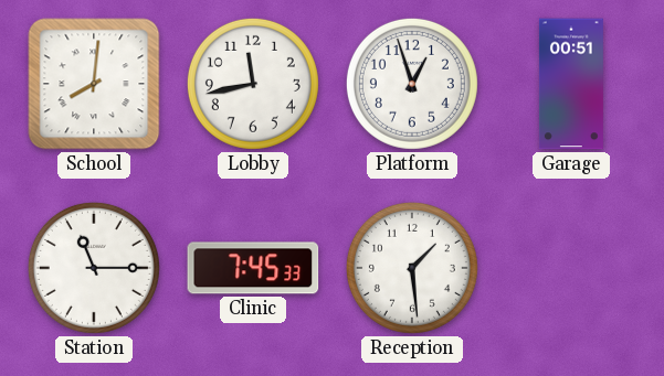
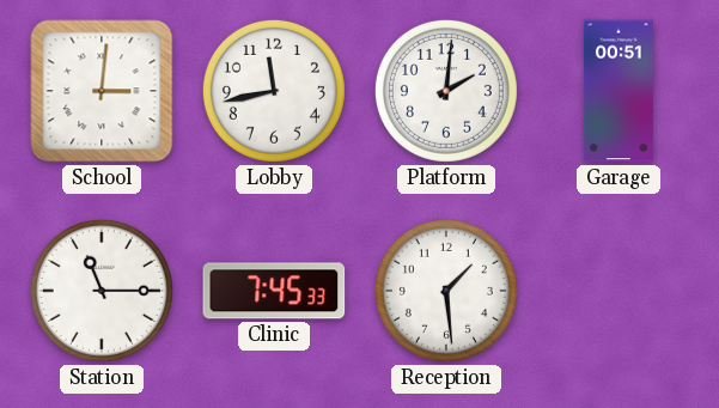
School: 8:01 -> 3:01
Platform: 12:57 -> 2:01
